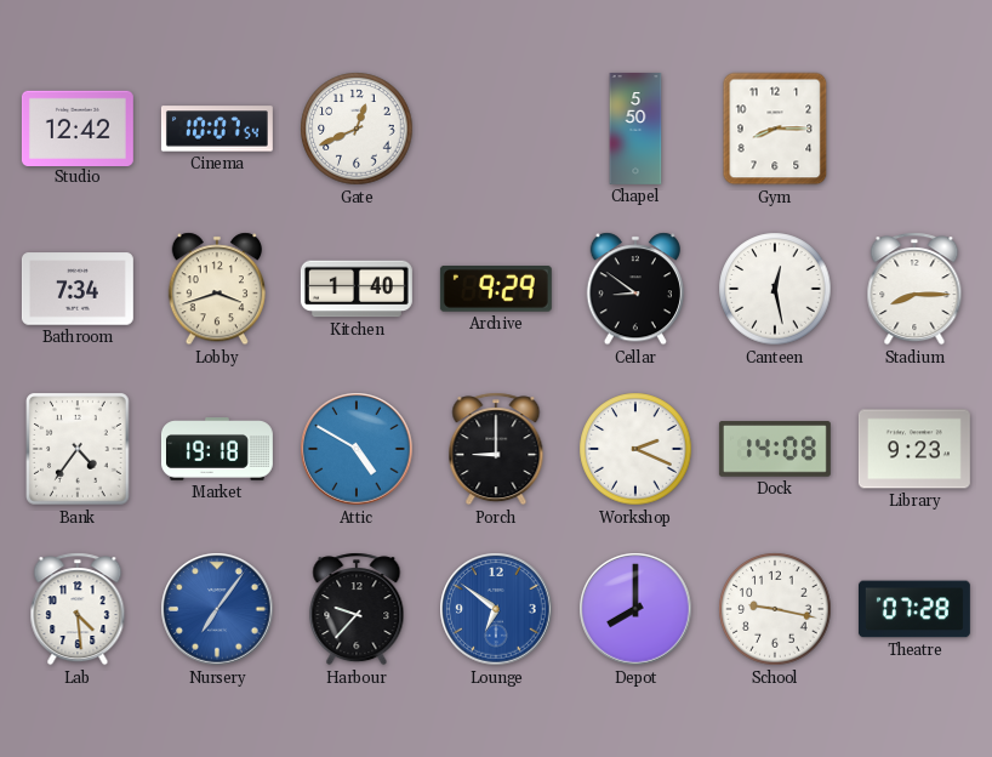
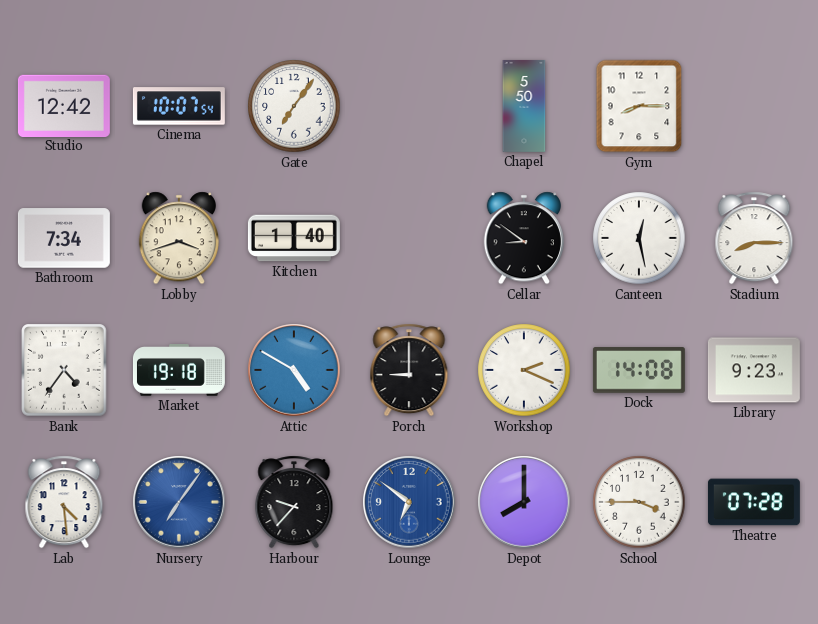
Gate: 12:41 -> 7:06
Archive: 9:29 -> none
School: 9:17 -> 3:45
